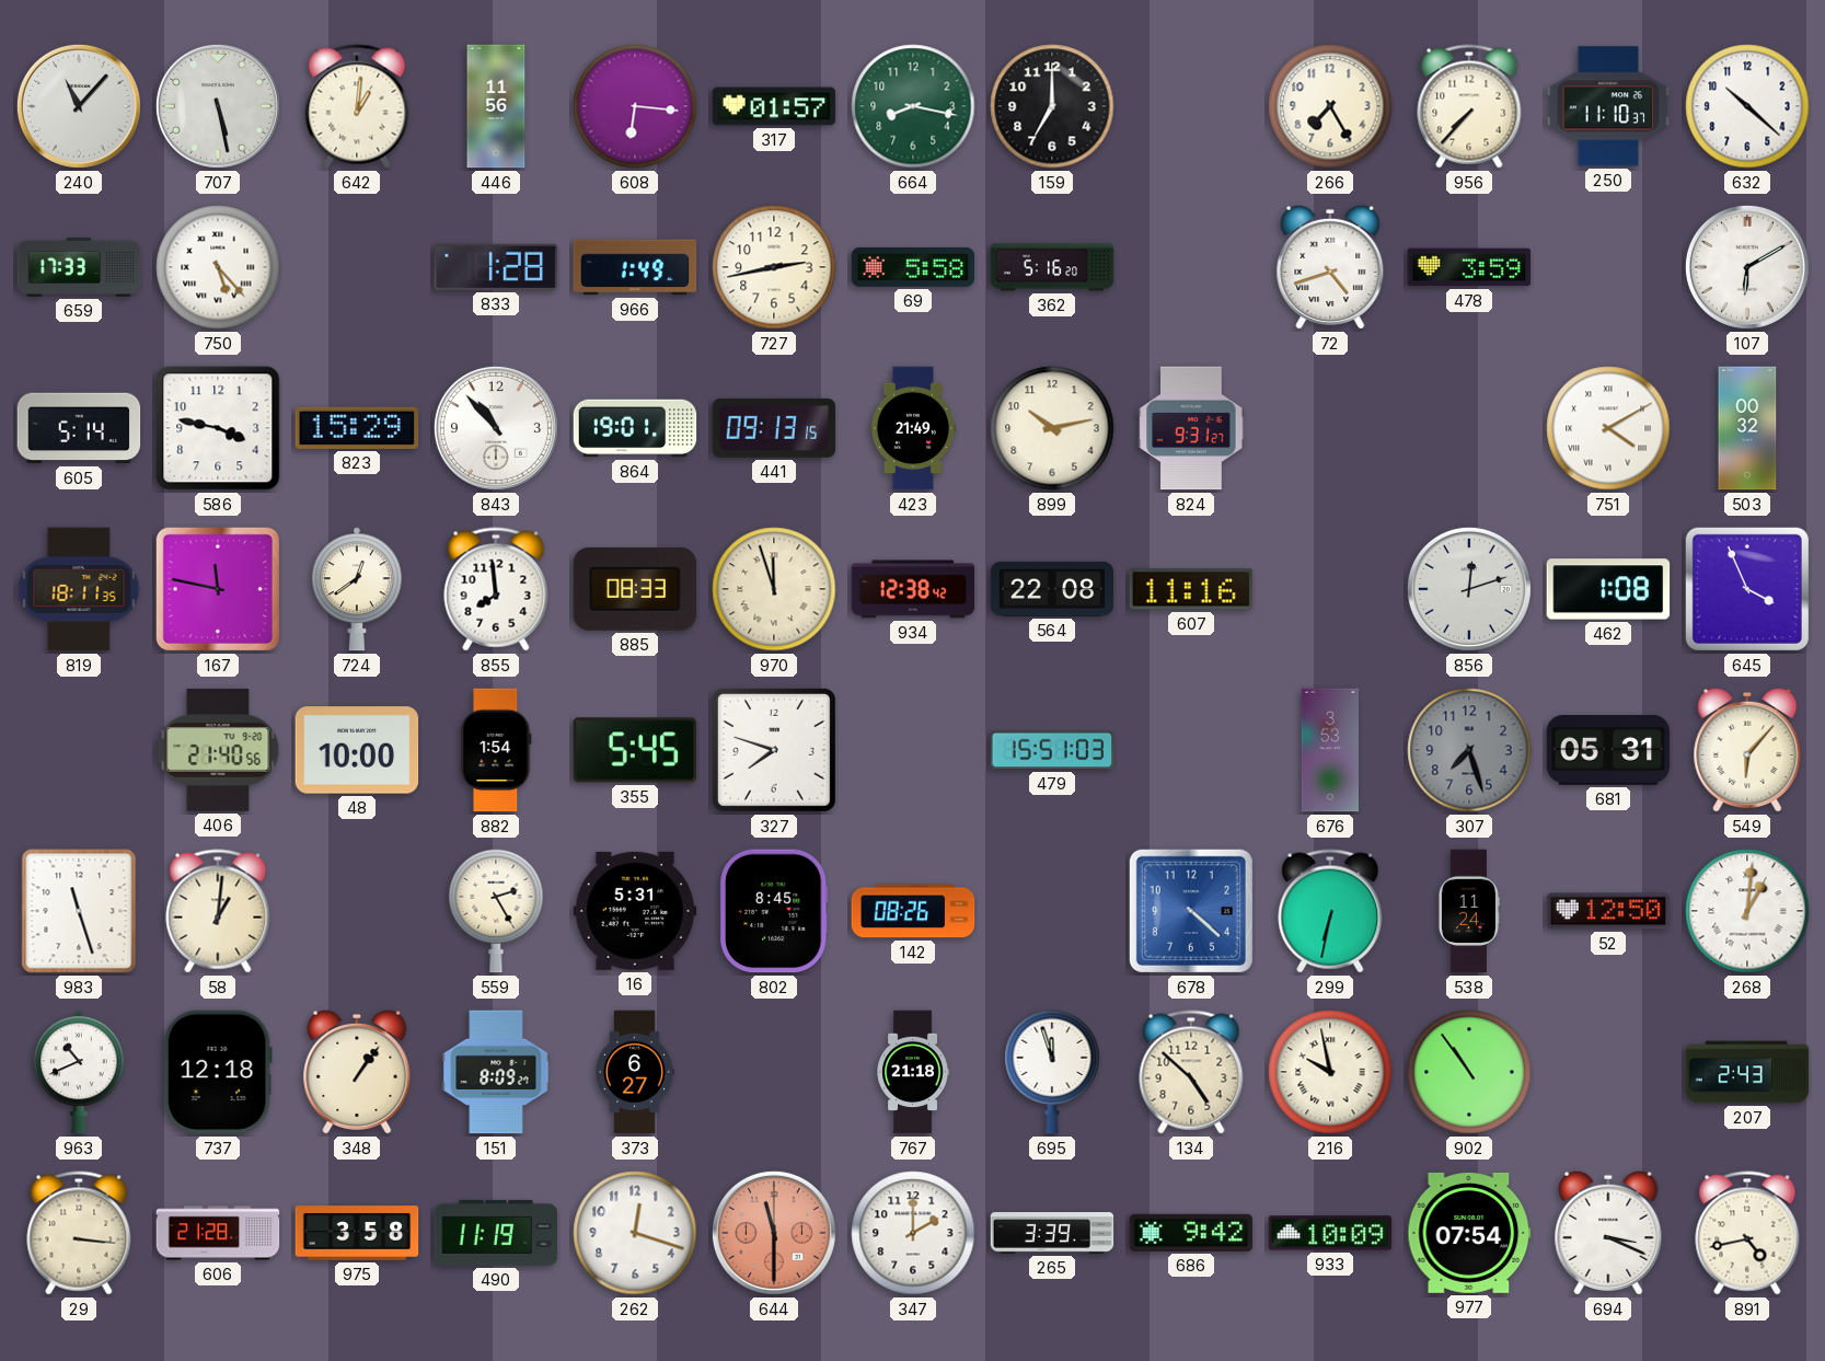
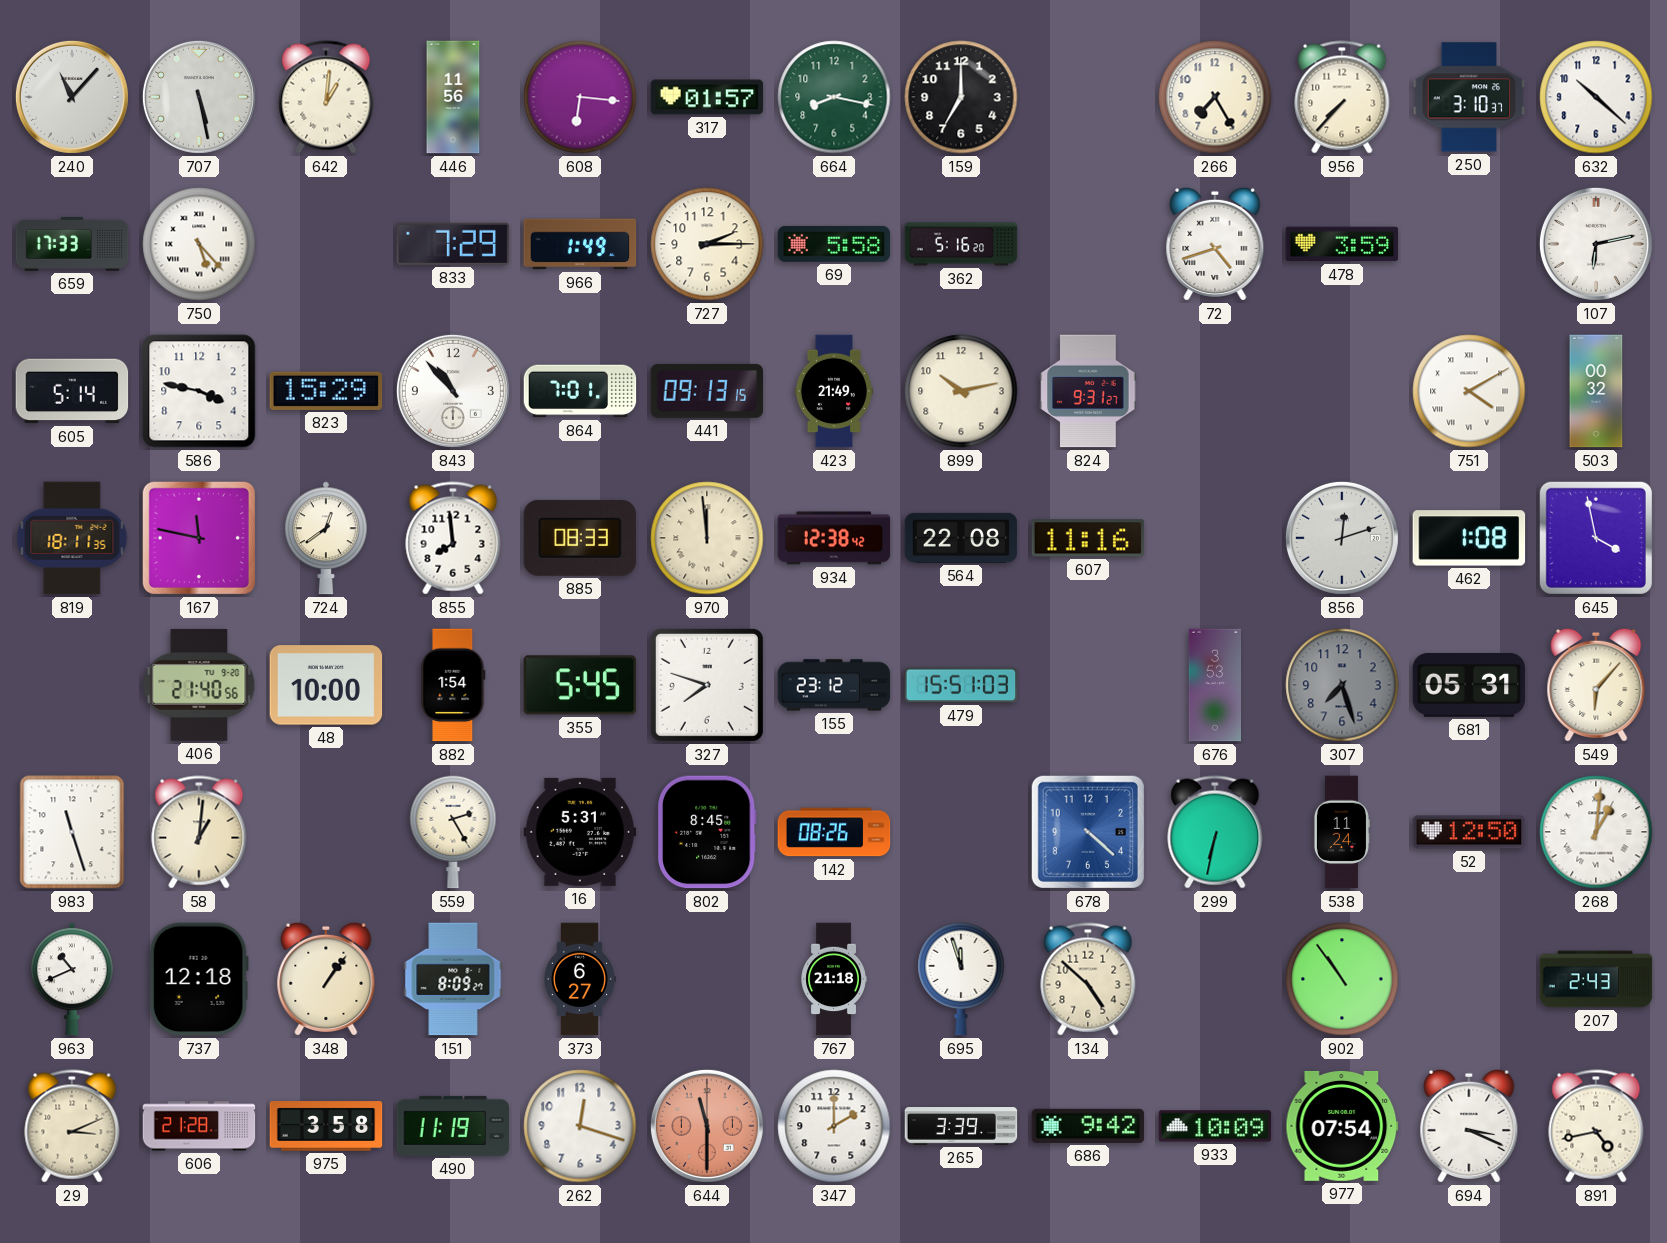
250: 11:10 -> 3:10
833: 1:28 -> 7:29
727: 2:43 -> 2:15
107: 6:10 -> 6:13
864: 19:01 -> 7:01
970: 11:57 -> 11:59
645: 3:56 -> 3:58
155: none -> 23:12
216: 9:58 -> none
29: 3:16 -> 3:11
